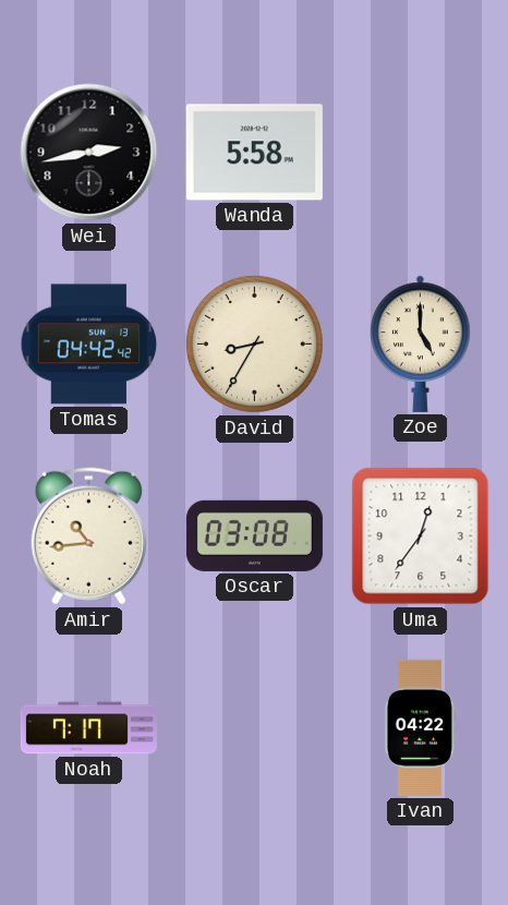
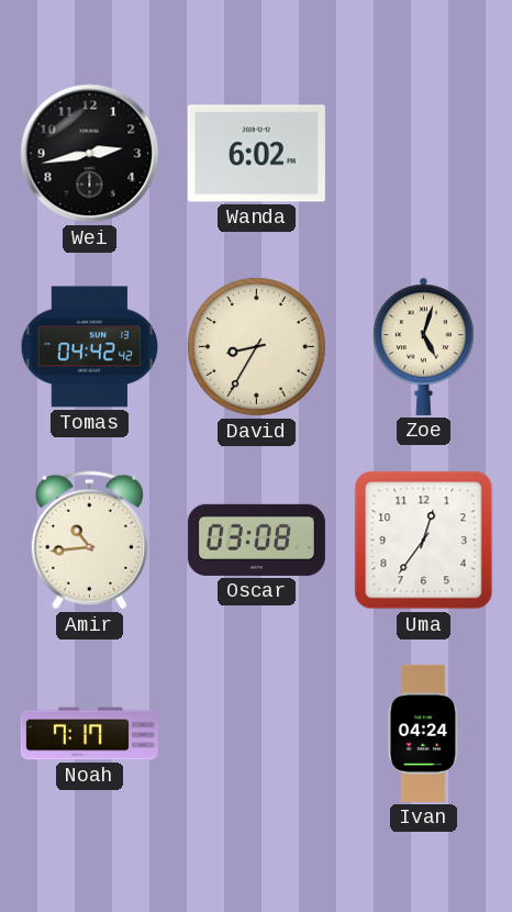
Wanda: 5:58 -> 6:02
Zoe: 5:00 -> 5:03
Ivan: 04:22 -> 04:24
